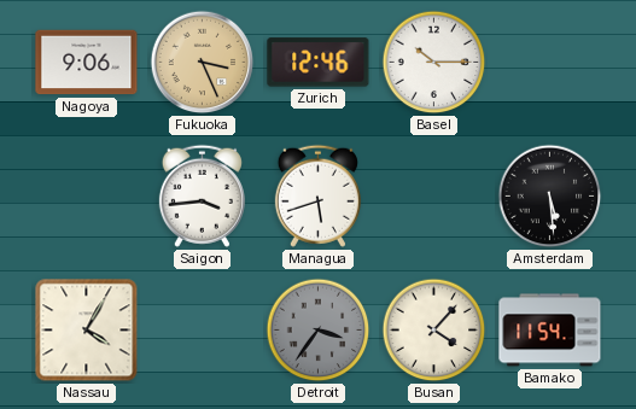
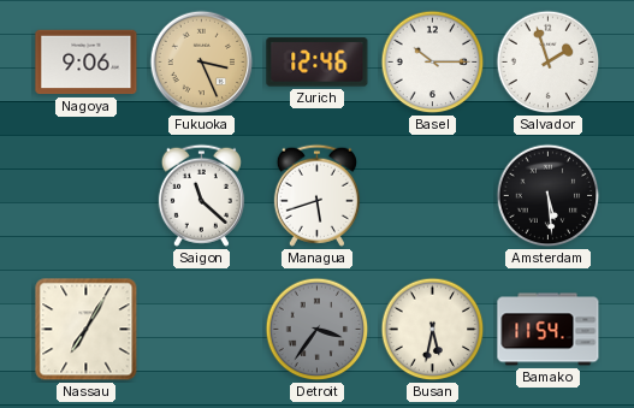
Salvador: none -> 1:57
Saigon: 3:44 -> 11:22
Nassau: 4:05 -> 7:05
Busan: 4:07 -> 5:32
